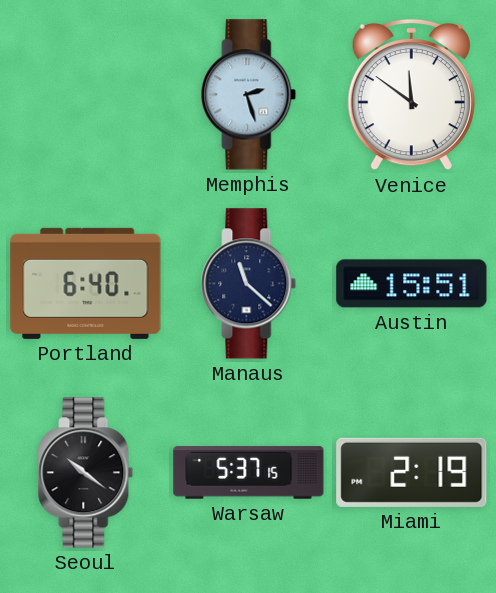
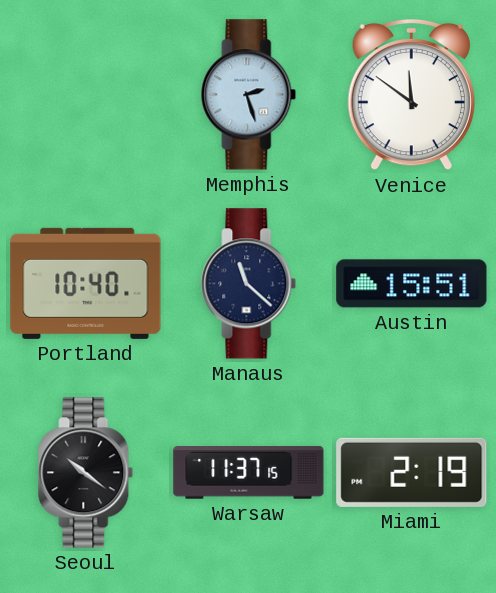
Portland: 6:40 -> 10:40
Warsaw: 5:37 -> 11:37
